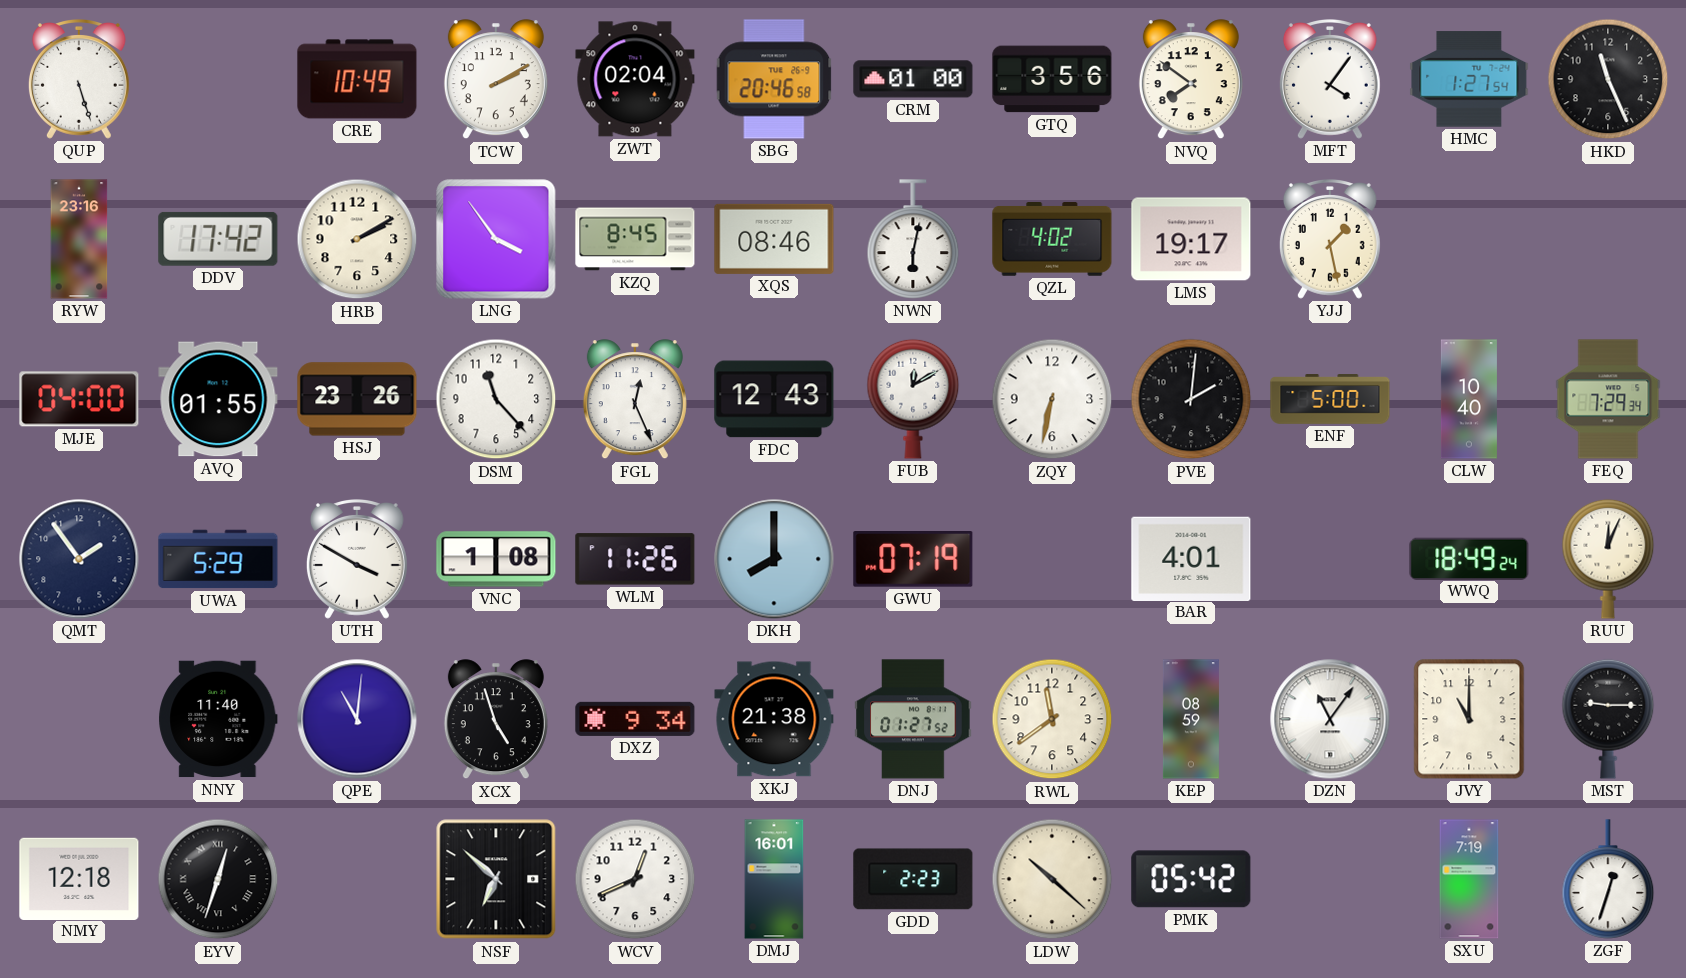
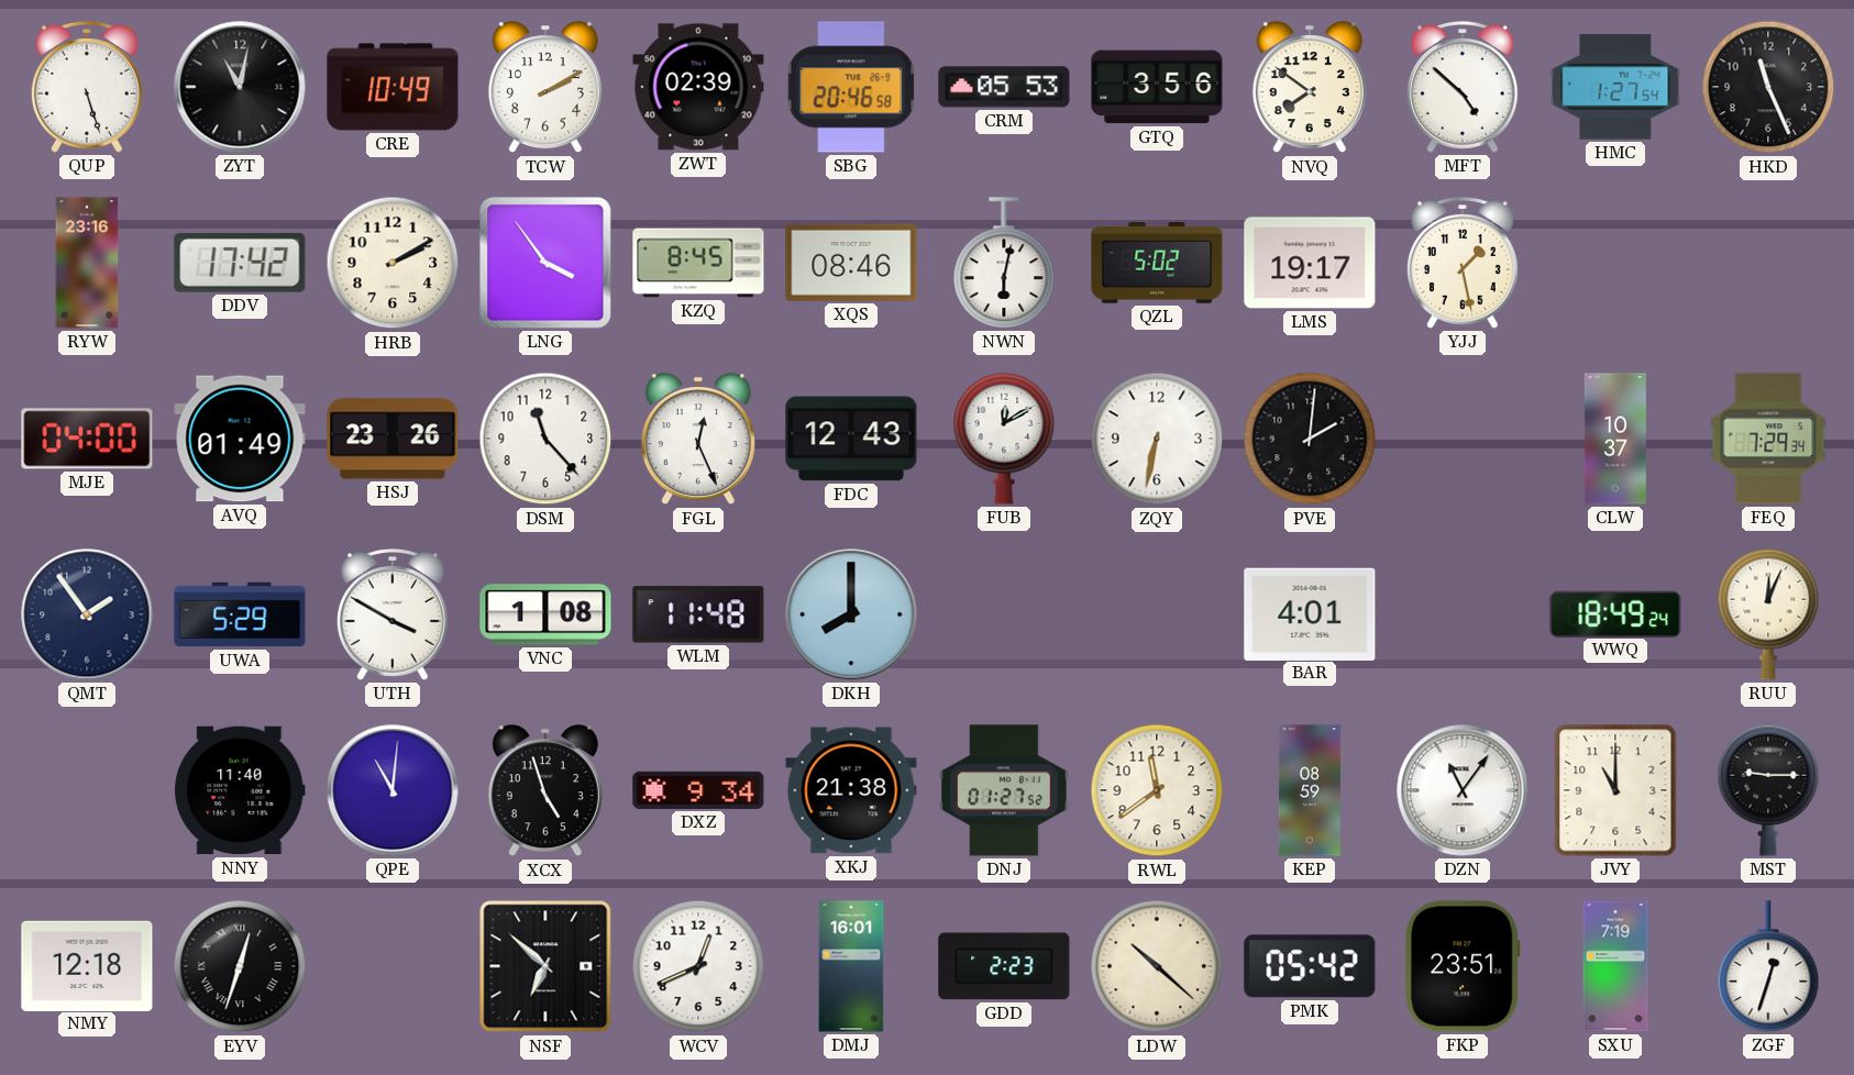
ZYT: none -> 11:02
ZWT: 02:04 -> 02:39
CRM: 01:00 -> 05:53
MFT: 4:06 -> 4:52
QZL: 4:02 -> 5:02
AVQ: 01:55 -> 01:49
ENF: 5:00 -> none
CLW: 10:40 -> 10:37
WLM: 11:26 -> 11:48
GWU: 07:19 -> none
FKP: none -> 23:51
